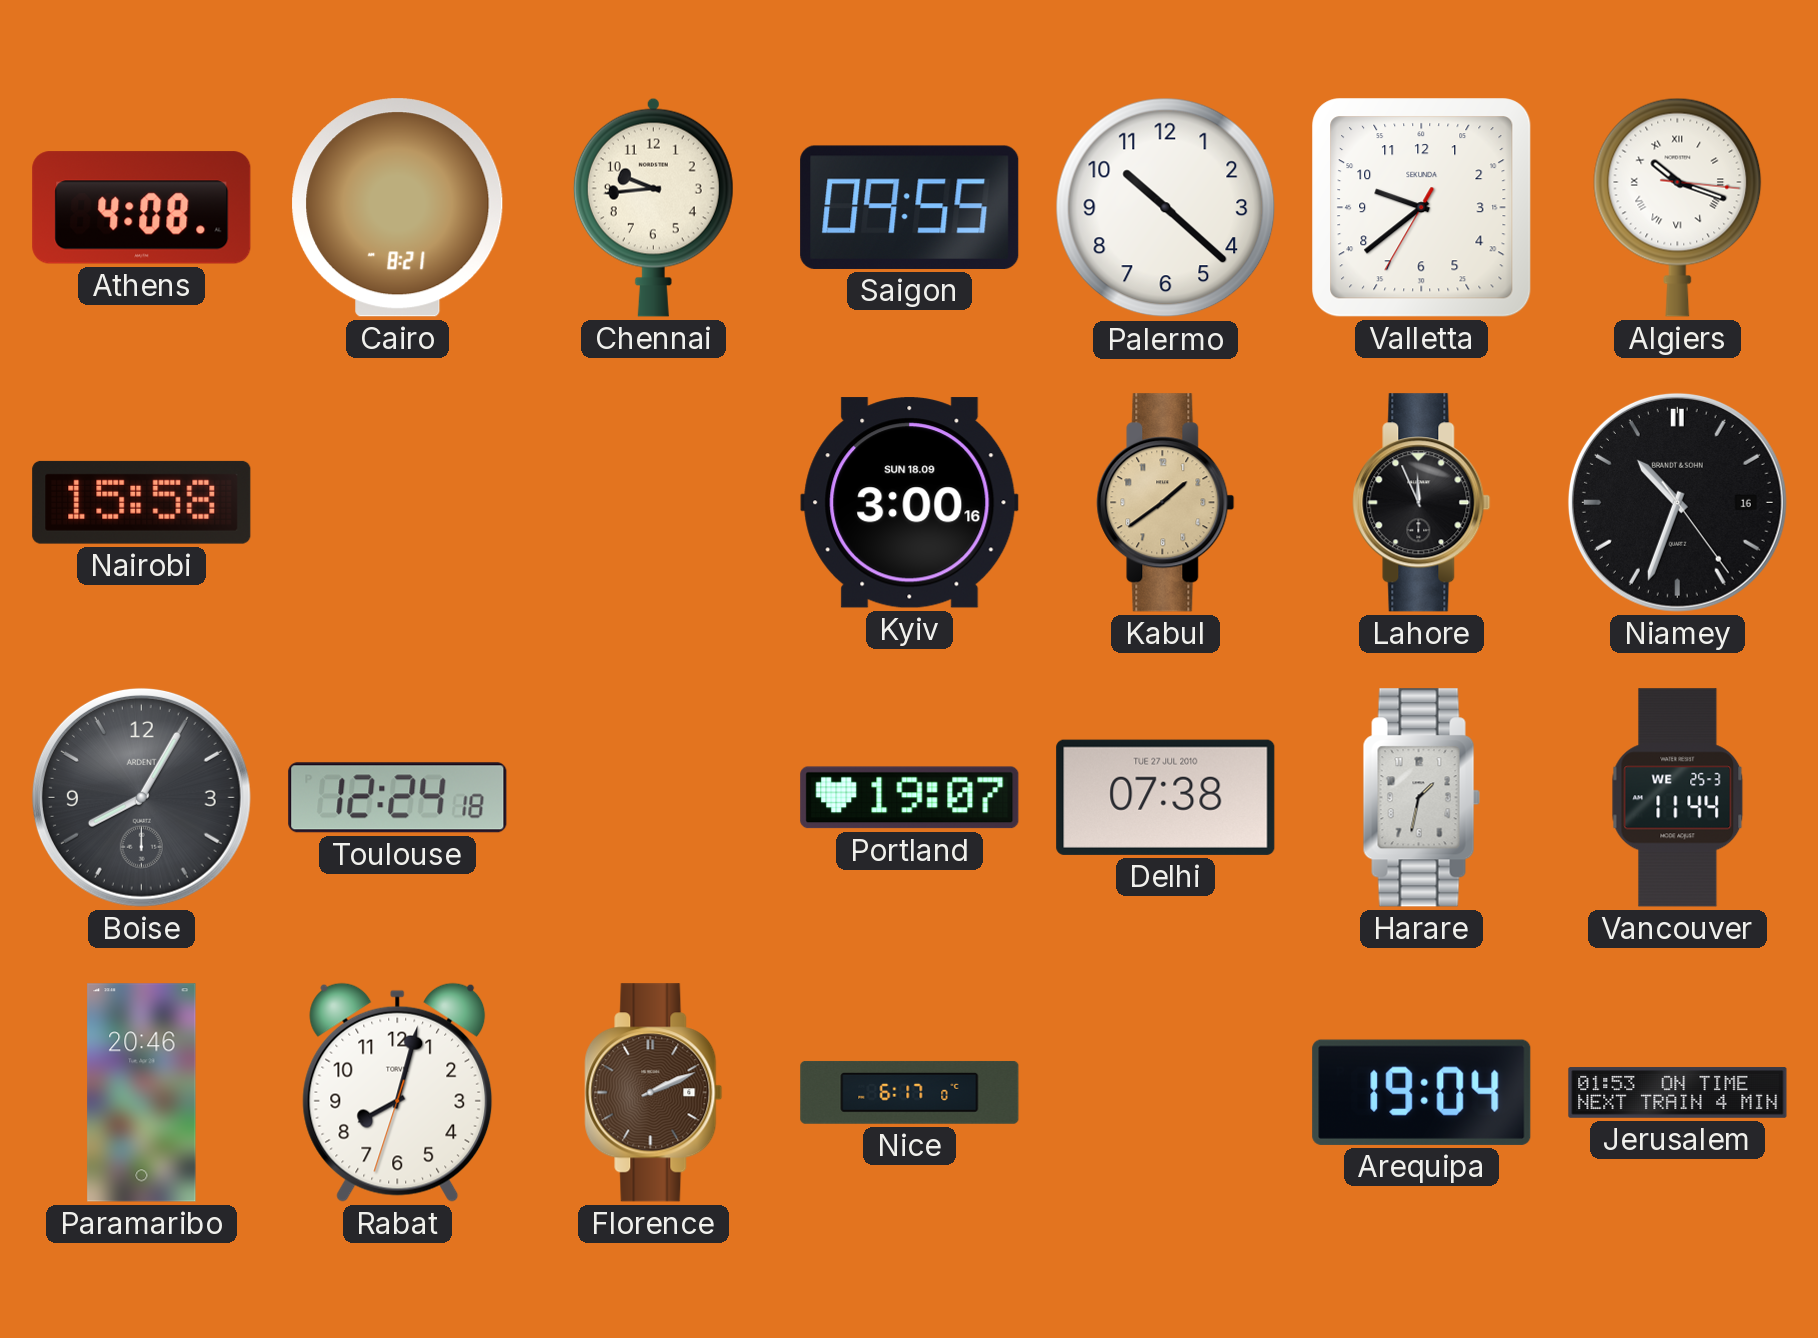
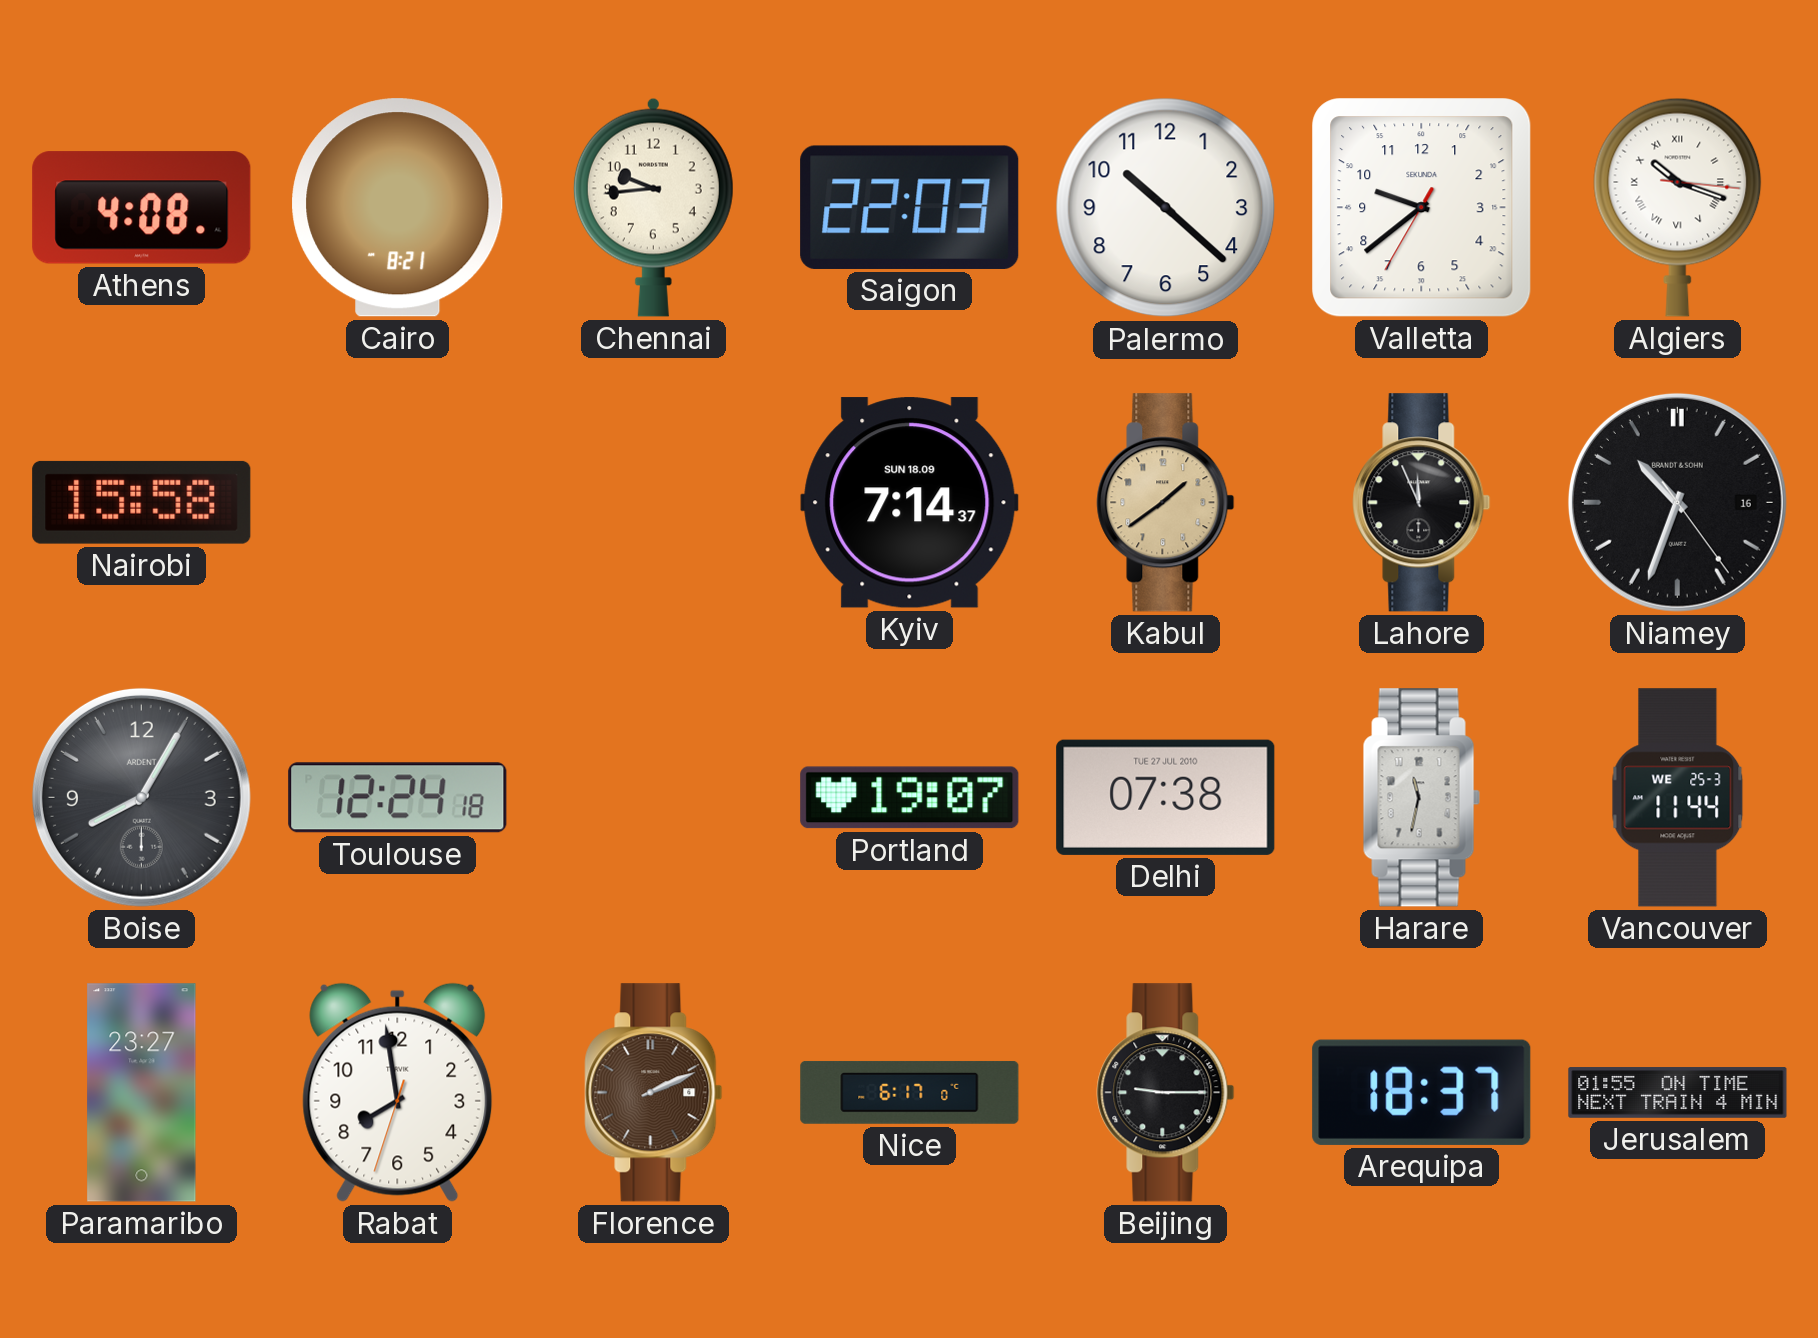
Saigon: 09:55 -> 22:03
Kyiv: 3:00 -> 7:14
Harare: 1:32 -> 11:32
Paramaribo: 20:46 -> 23:27
Rabat: 8:02 -> 7:58
Beijing: none -> 9:15
Arequipa: 19:04 -> 18:37
Jerusalem: 01:53 -> 01:55
